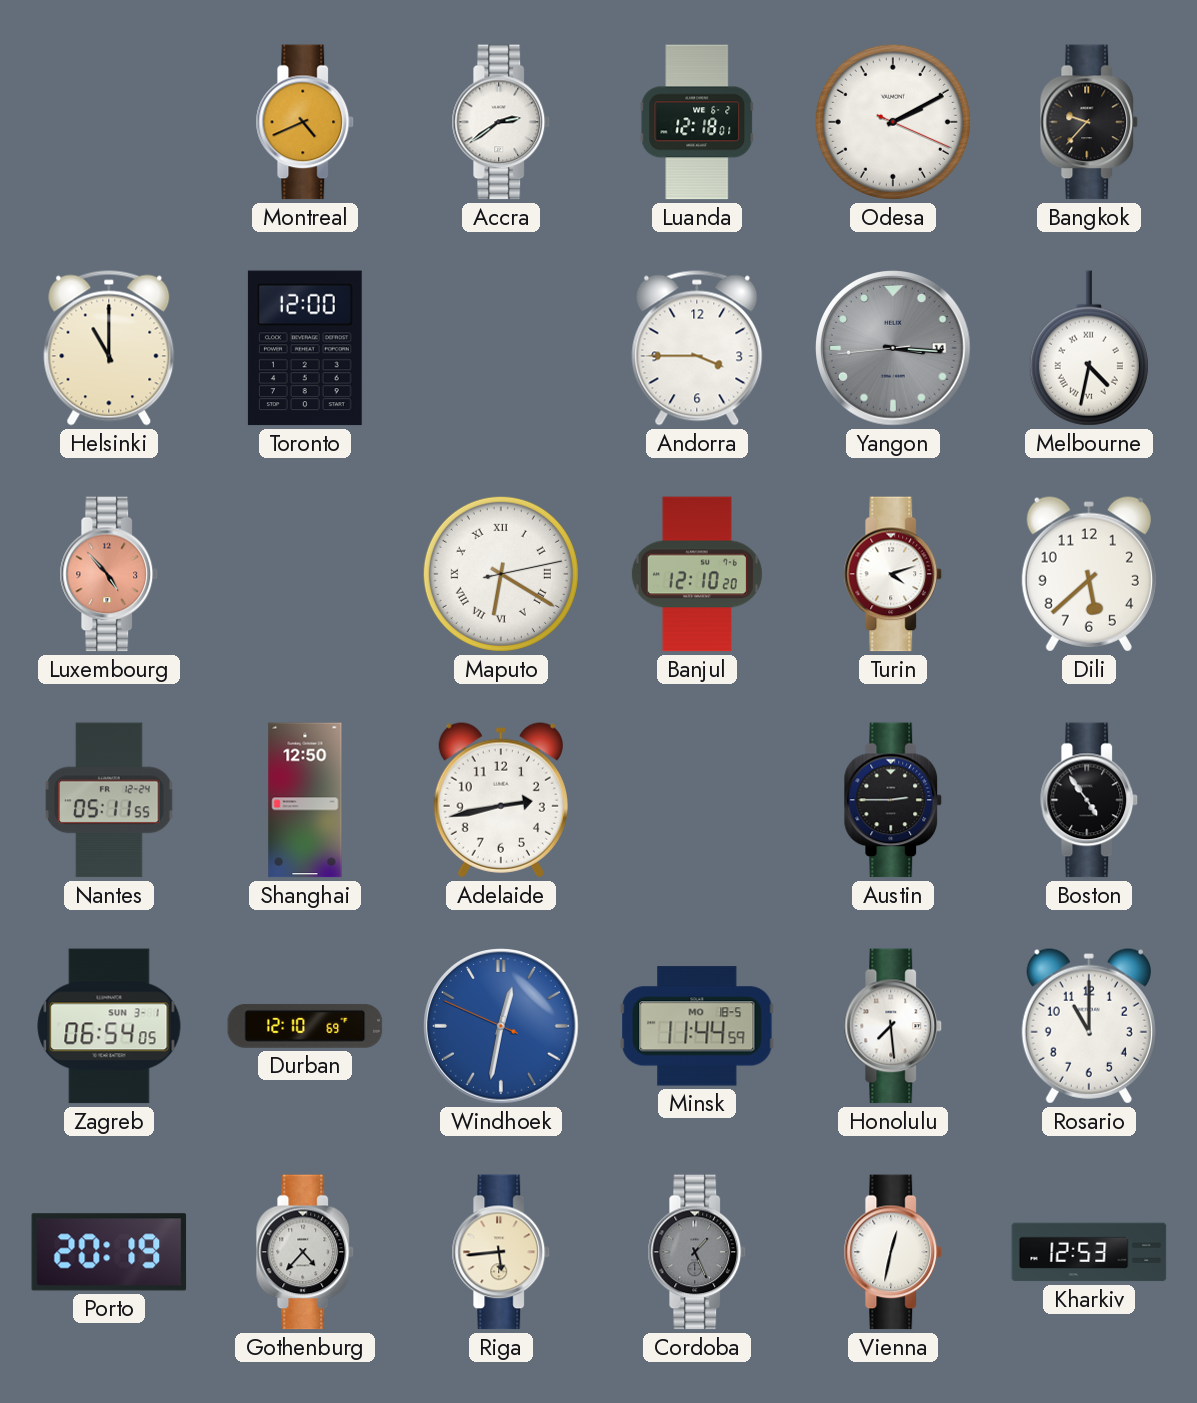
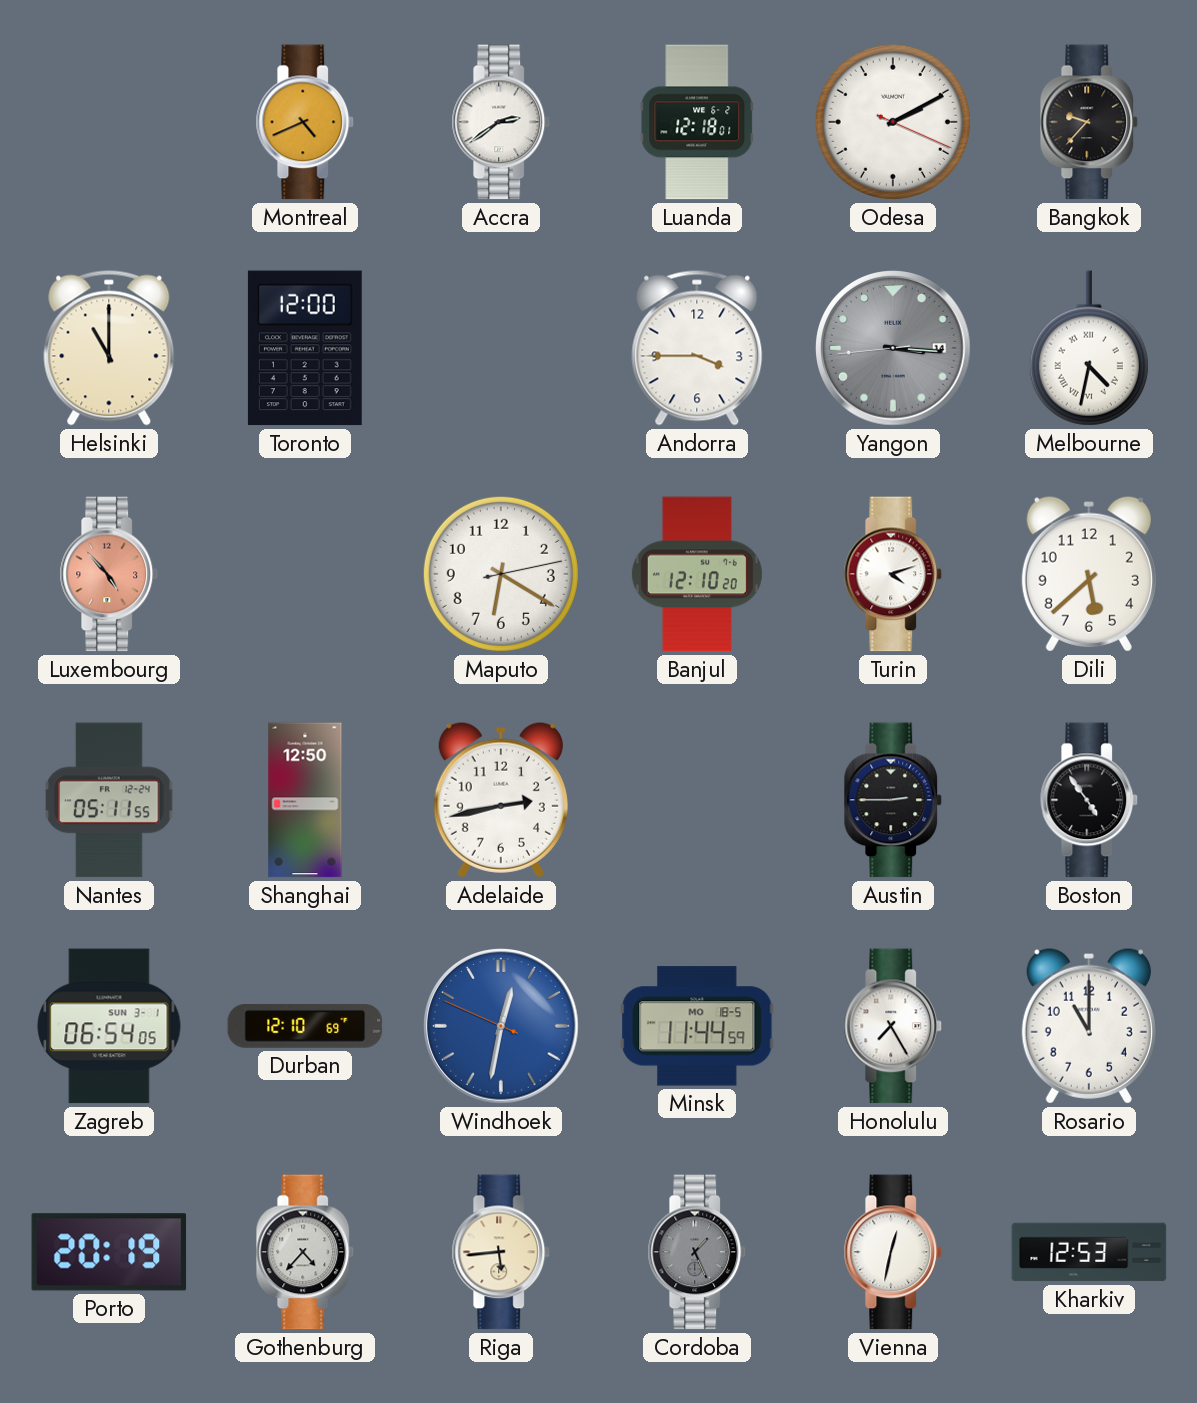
Maputo numerals: Roman -> Arabic
Honolulu: 7:29 -> 7:25
